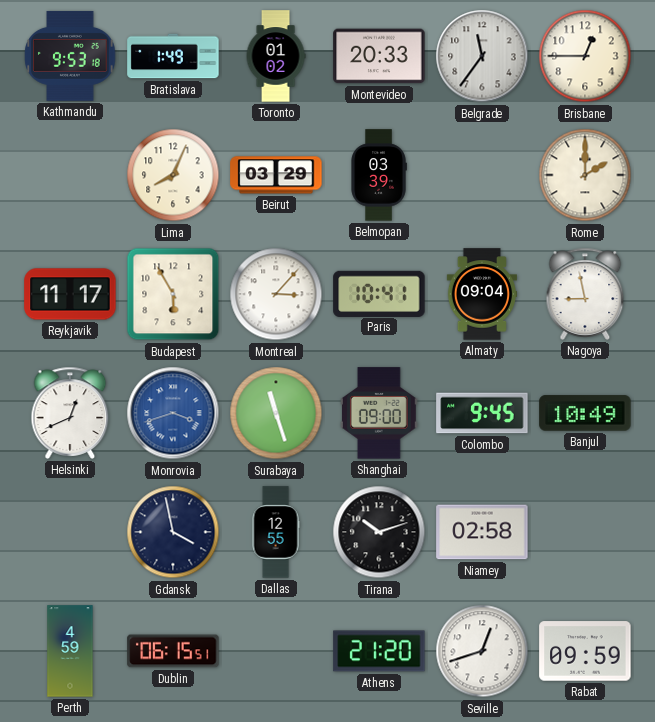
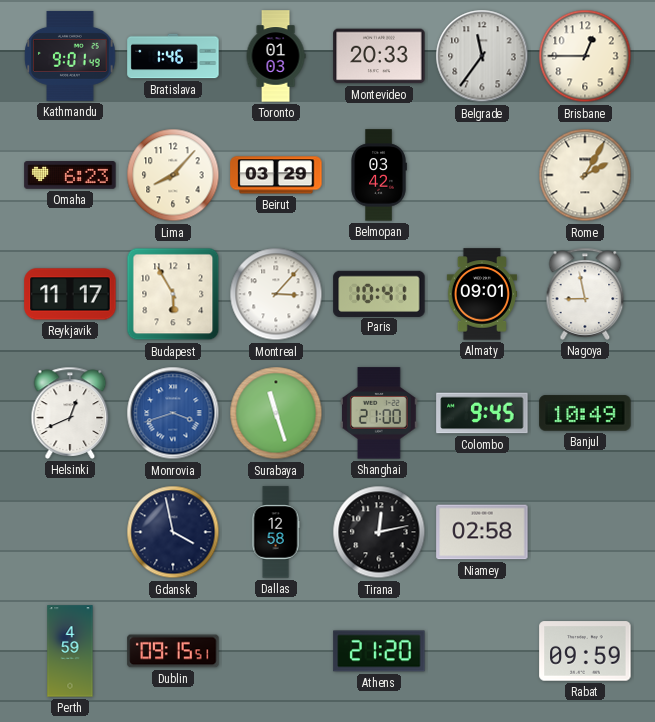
Kathmandu: 9:53 -> 9:01
Bratislava: 1:49 -> 1:46
Toronto: 01:02 -> 01:03
Omaha: none -> 6:23
Lima: 8:04 -> 8:07
Belmopan: 03:39 -> 03:42
Rome: 2:00 -> 2:05
Almaty: 09:04 -> 09:01
Shanghai: 09:00 -> 21:00
Dallas: 12:55 -> 12:58
Tirana: 10:12 -> 12:13
Dublin: 06:15 -> 09:15
Seville: 12:42 -> none
